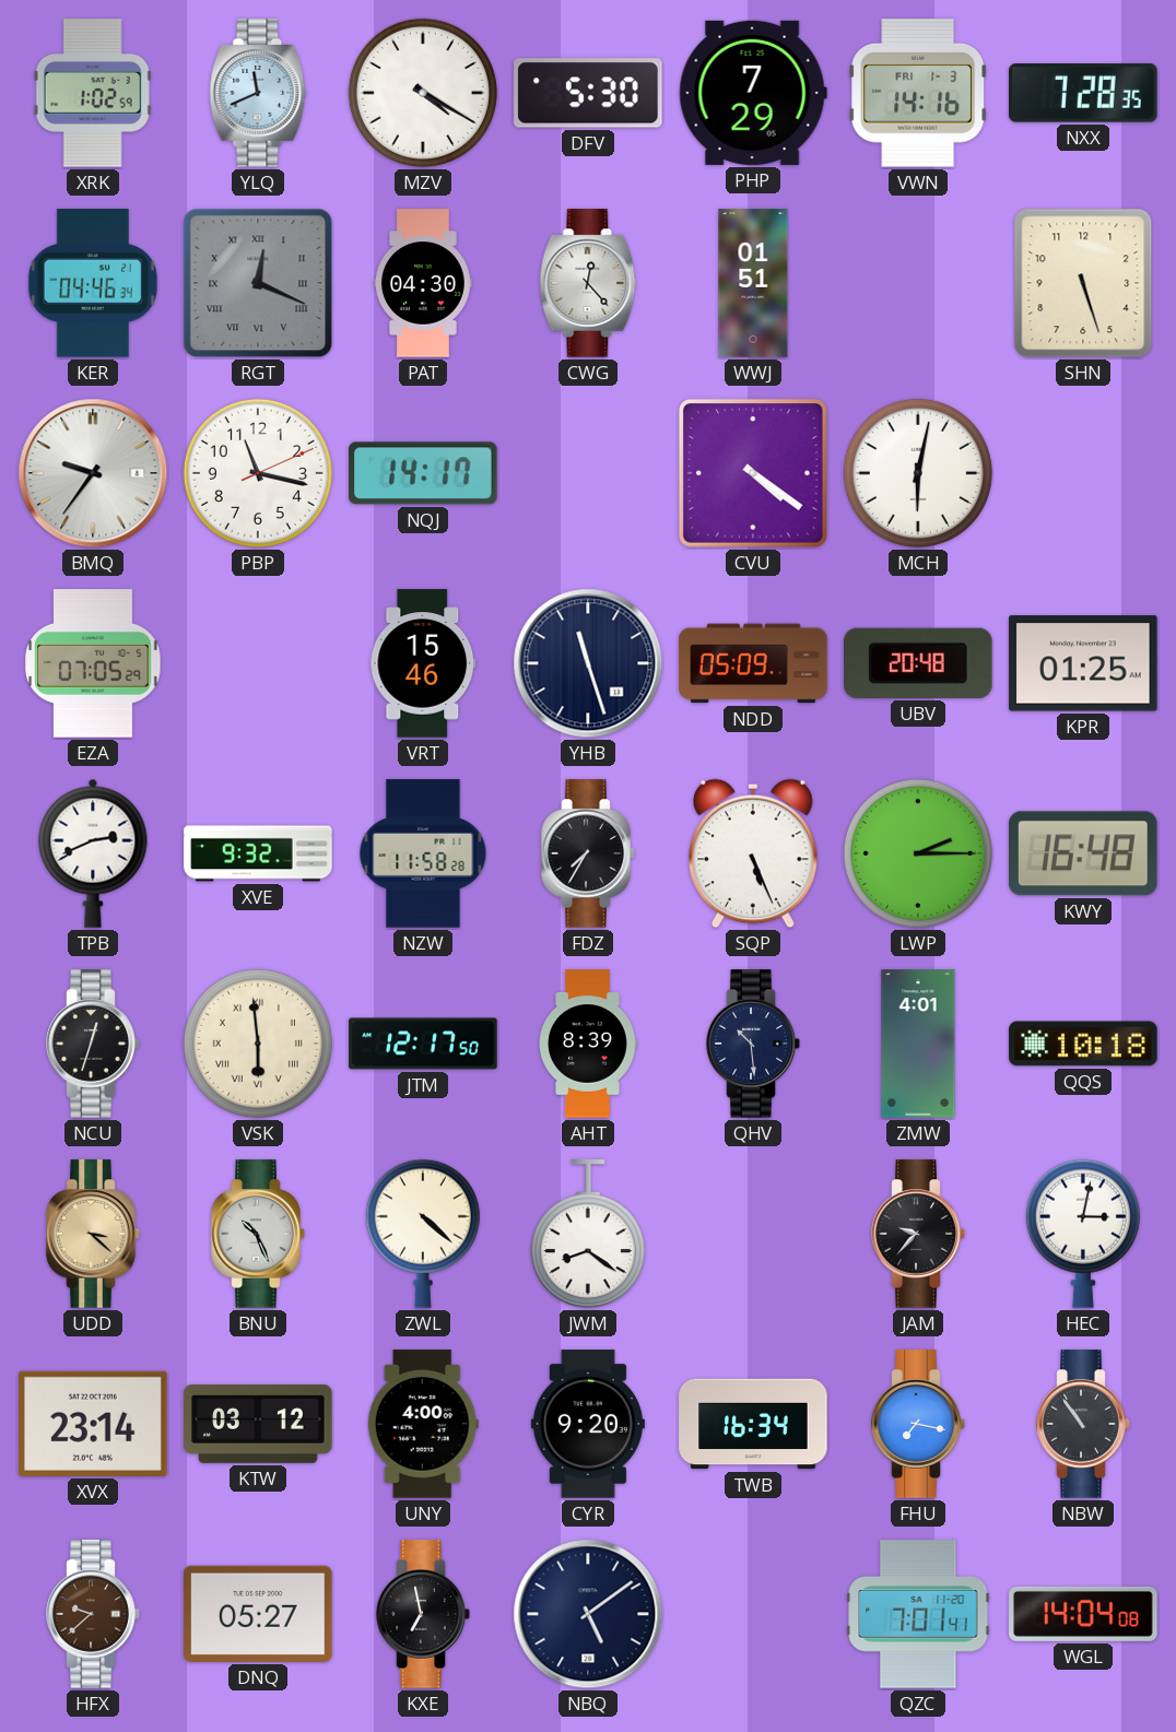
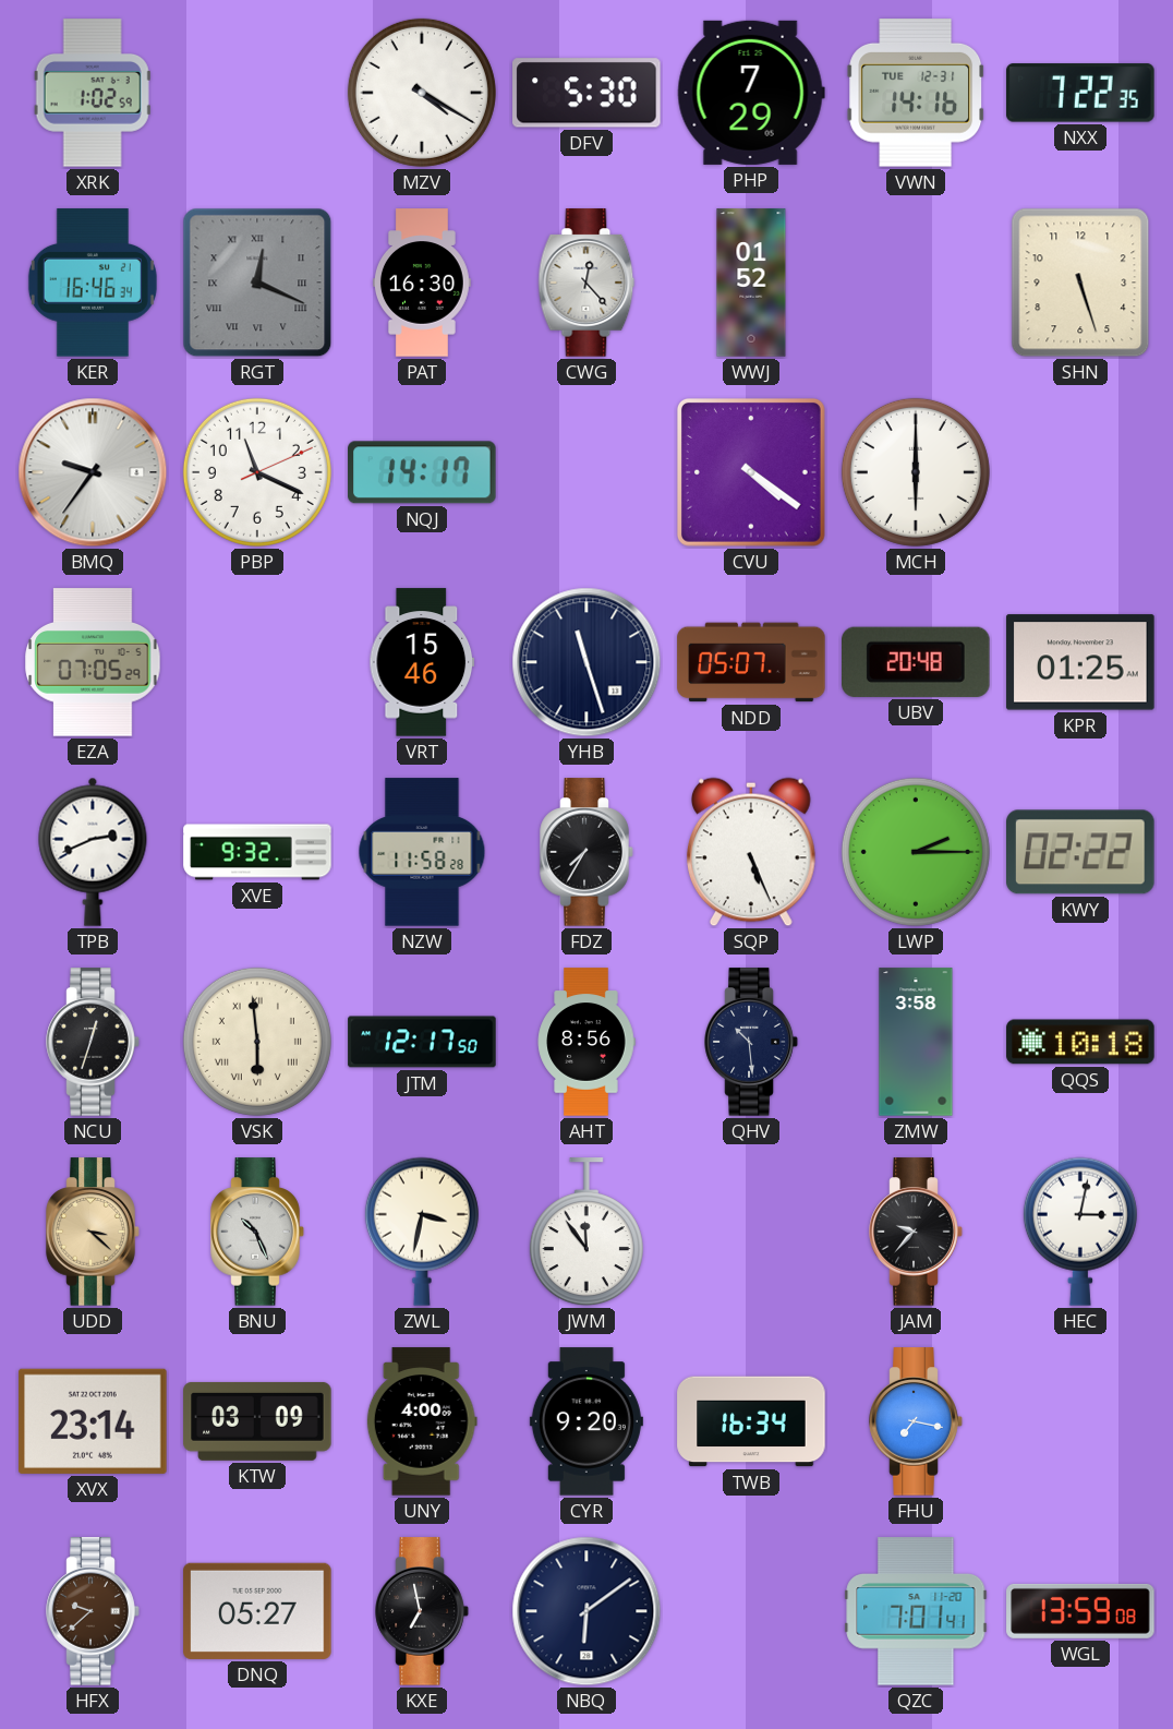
YLQ: 11:41 -> none
VWN date: FRI 1-3 -> TUE 12-31
NXX: 7:28 -> 7:22
KER: 04:46 -> 16:46
PAT: 04:30 -> 16:30
WWJ: 01:51 -> 01:52
PBP: 11:17 -> 11:19
MCH: 6:02 -> 6:00
NDD: 05:09 -> 05:07
KWY: 16:48 -> 02:22
AHT: 8:39 -> 8:56
ZMW: 4:01 -> 3:58
ZWL: 4:22 -> 3:32
JWM: 8:21 -> 11:54
KTW: 03:12 -> 03:09
NBW: 10:54 -> none
NBQ: 5:09 -> 6:09
WGL: 14:04 -> 13:59
